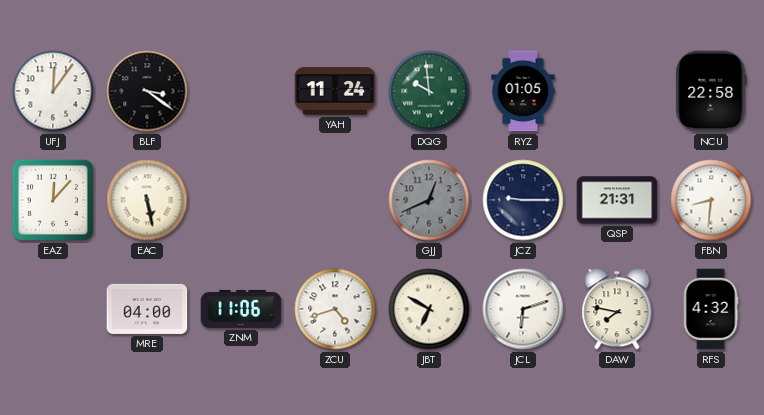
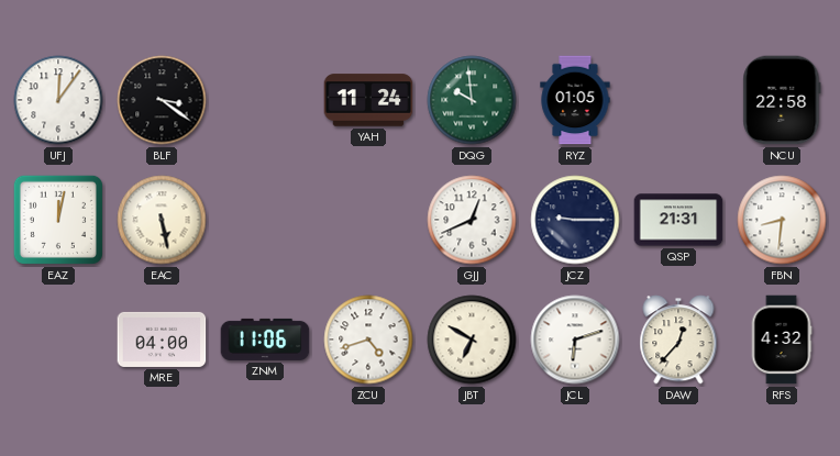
EAZ: 12:07 -> 12:02
GJJ dial: grey -> white
DAW: 7:47 -> 12:37
